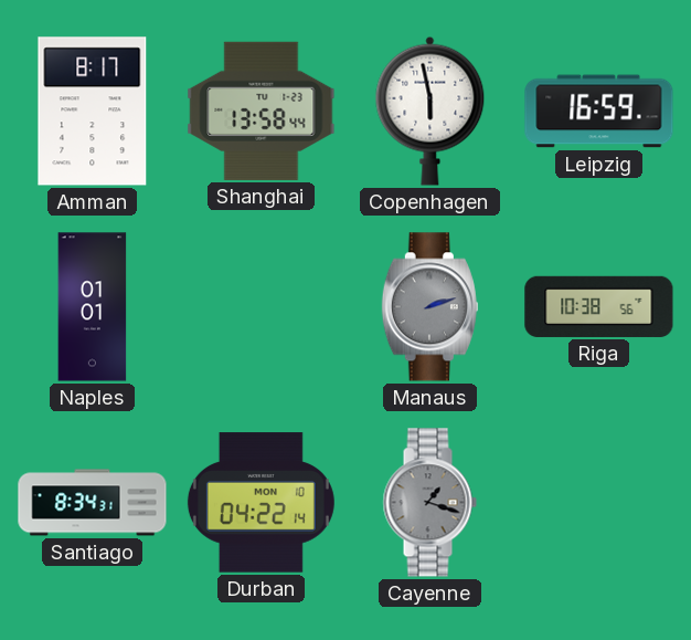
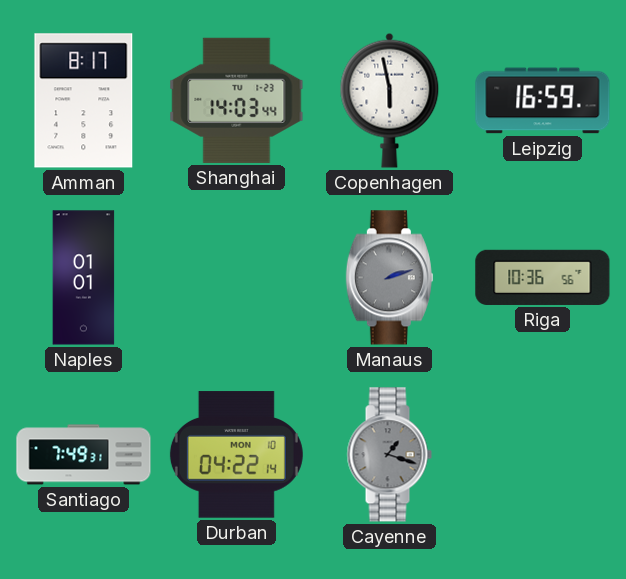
Shanghai: 13:58 -> 14:03
Riga: 10:38 -> 10:36
Santiago: 8:34 -> 7:49
